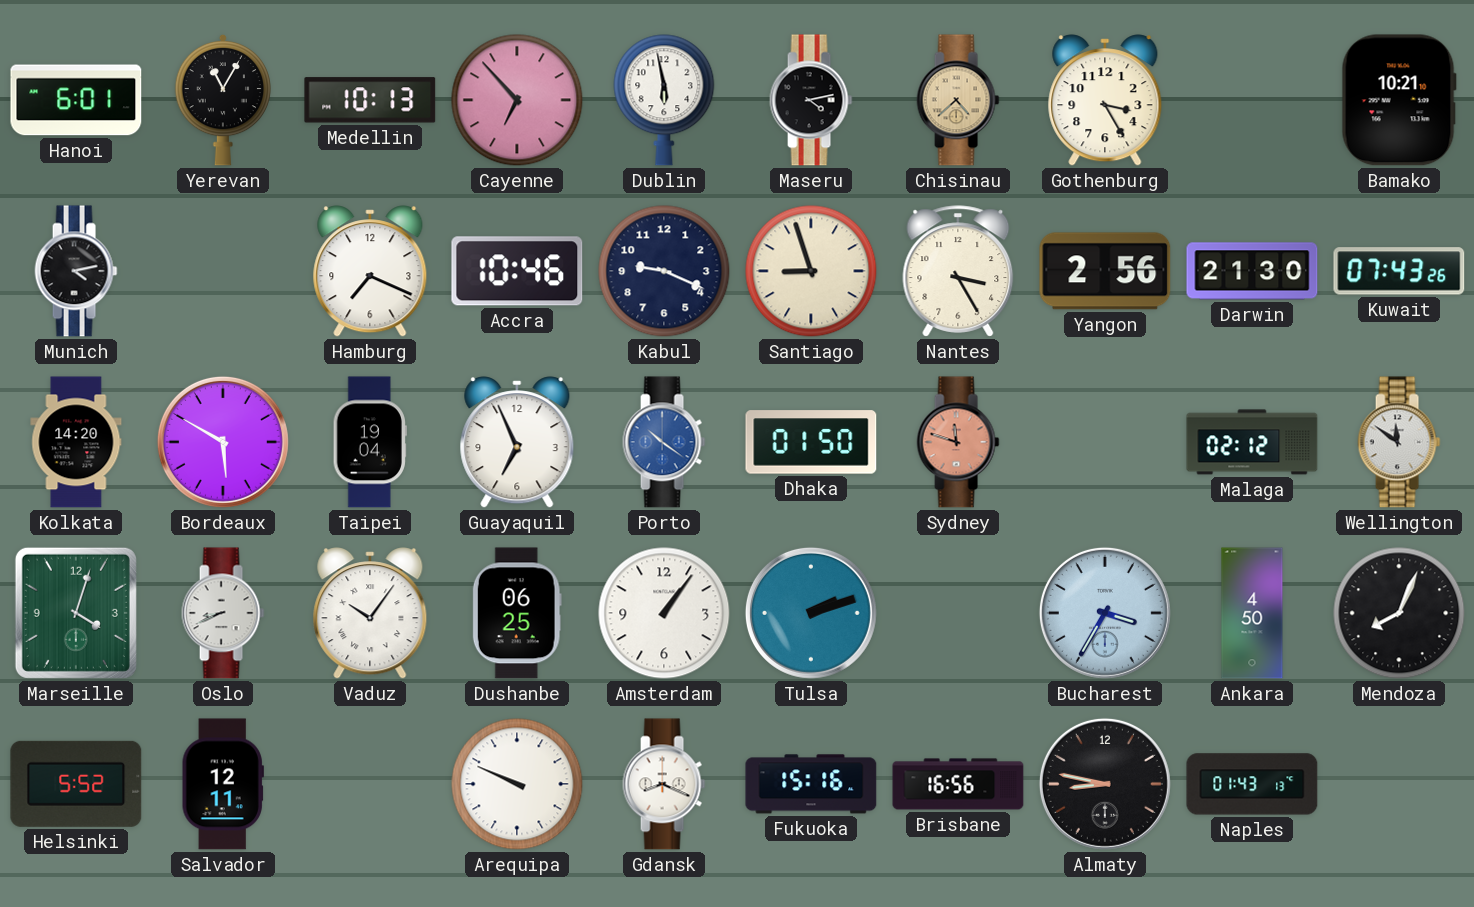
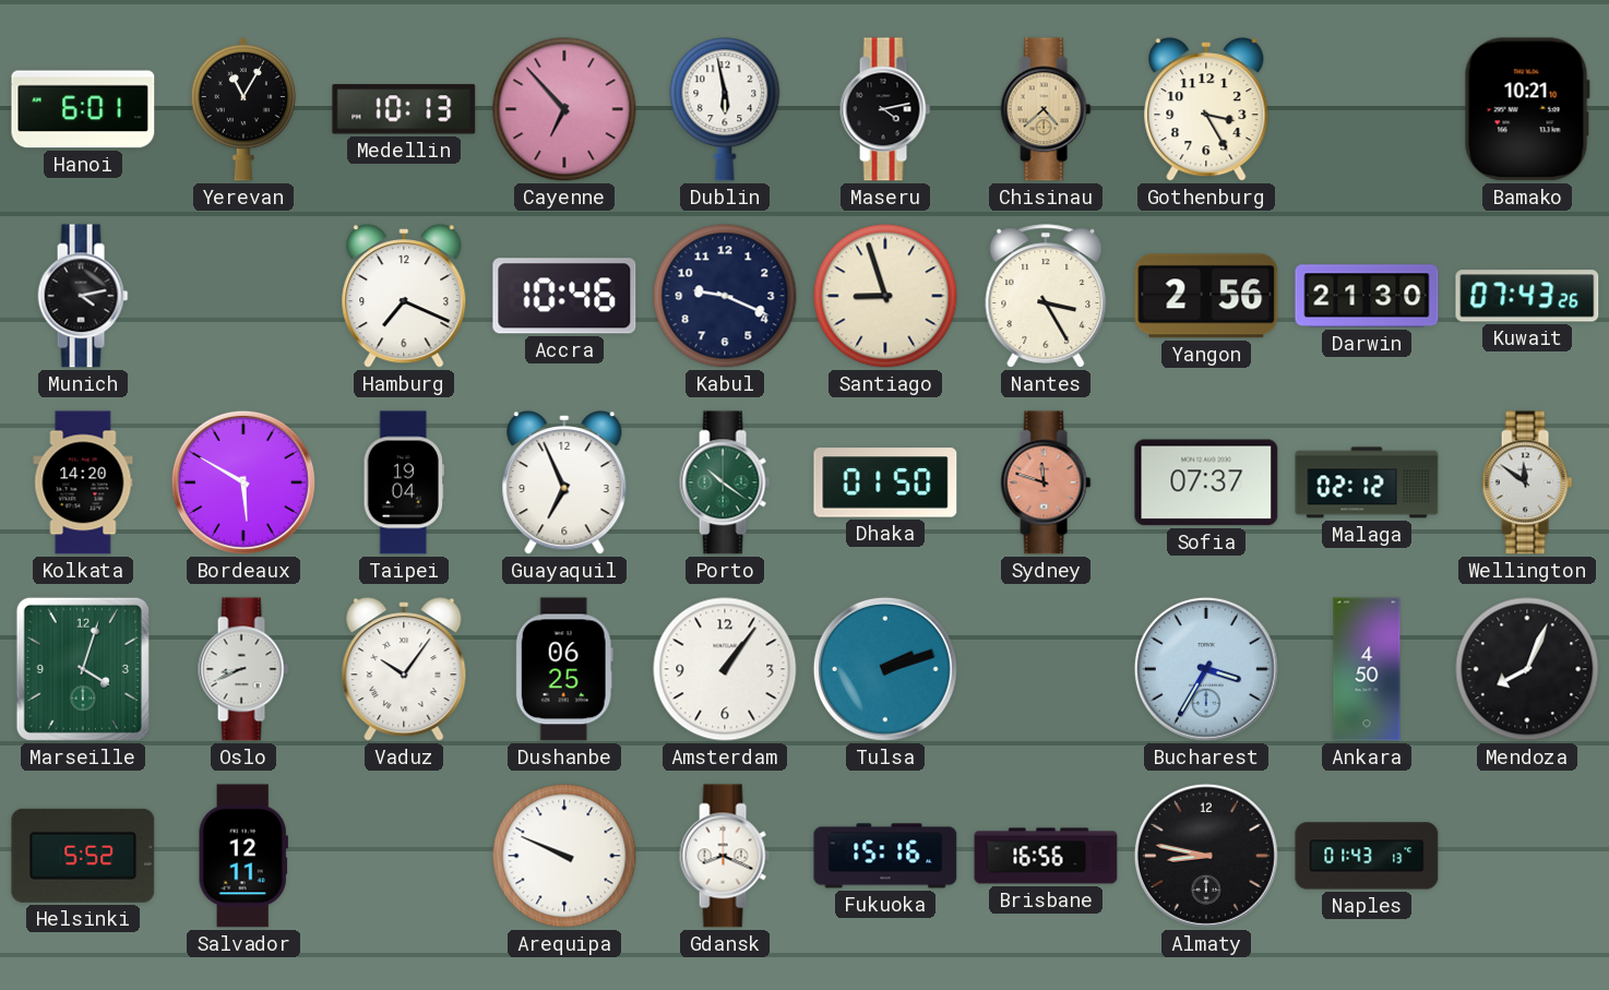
Porto dial: blue -> green
Sofia: none -> 07:37
